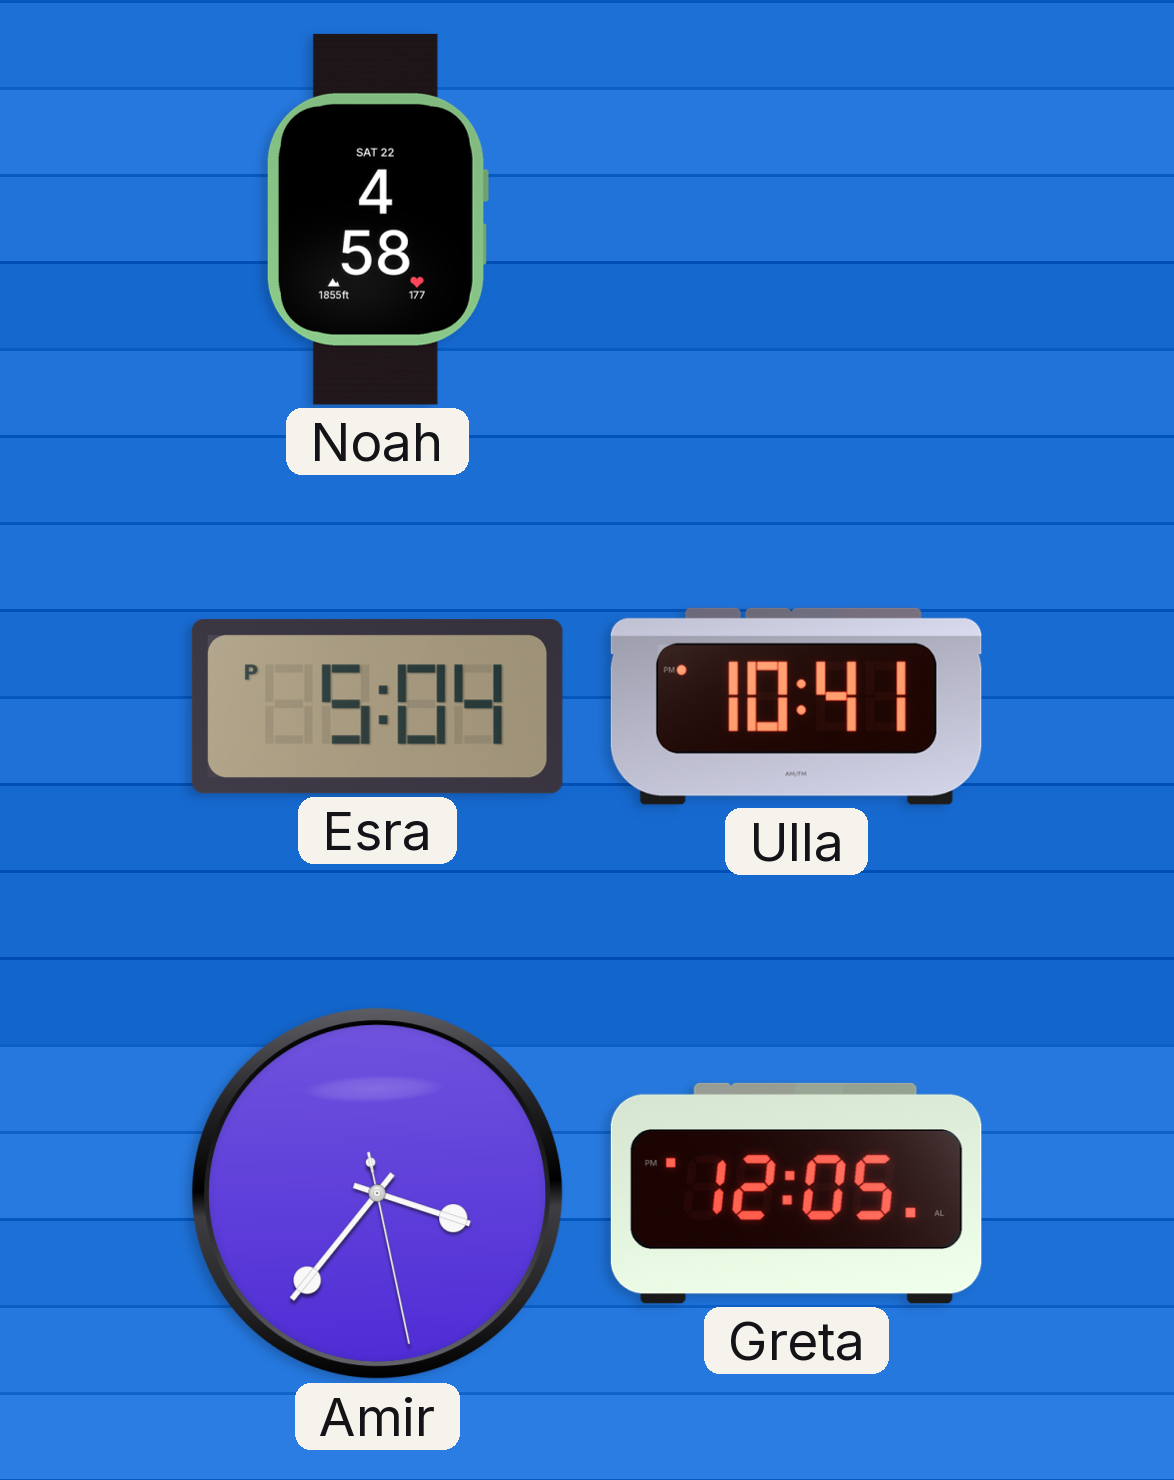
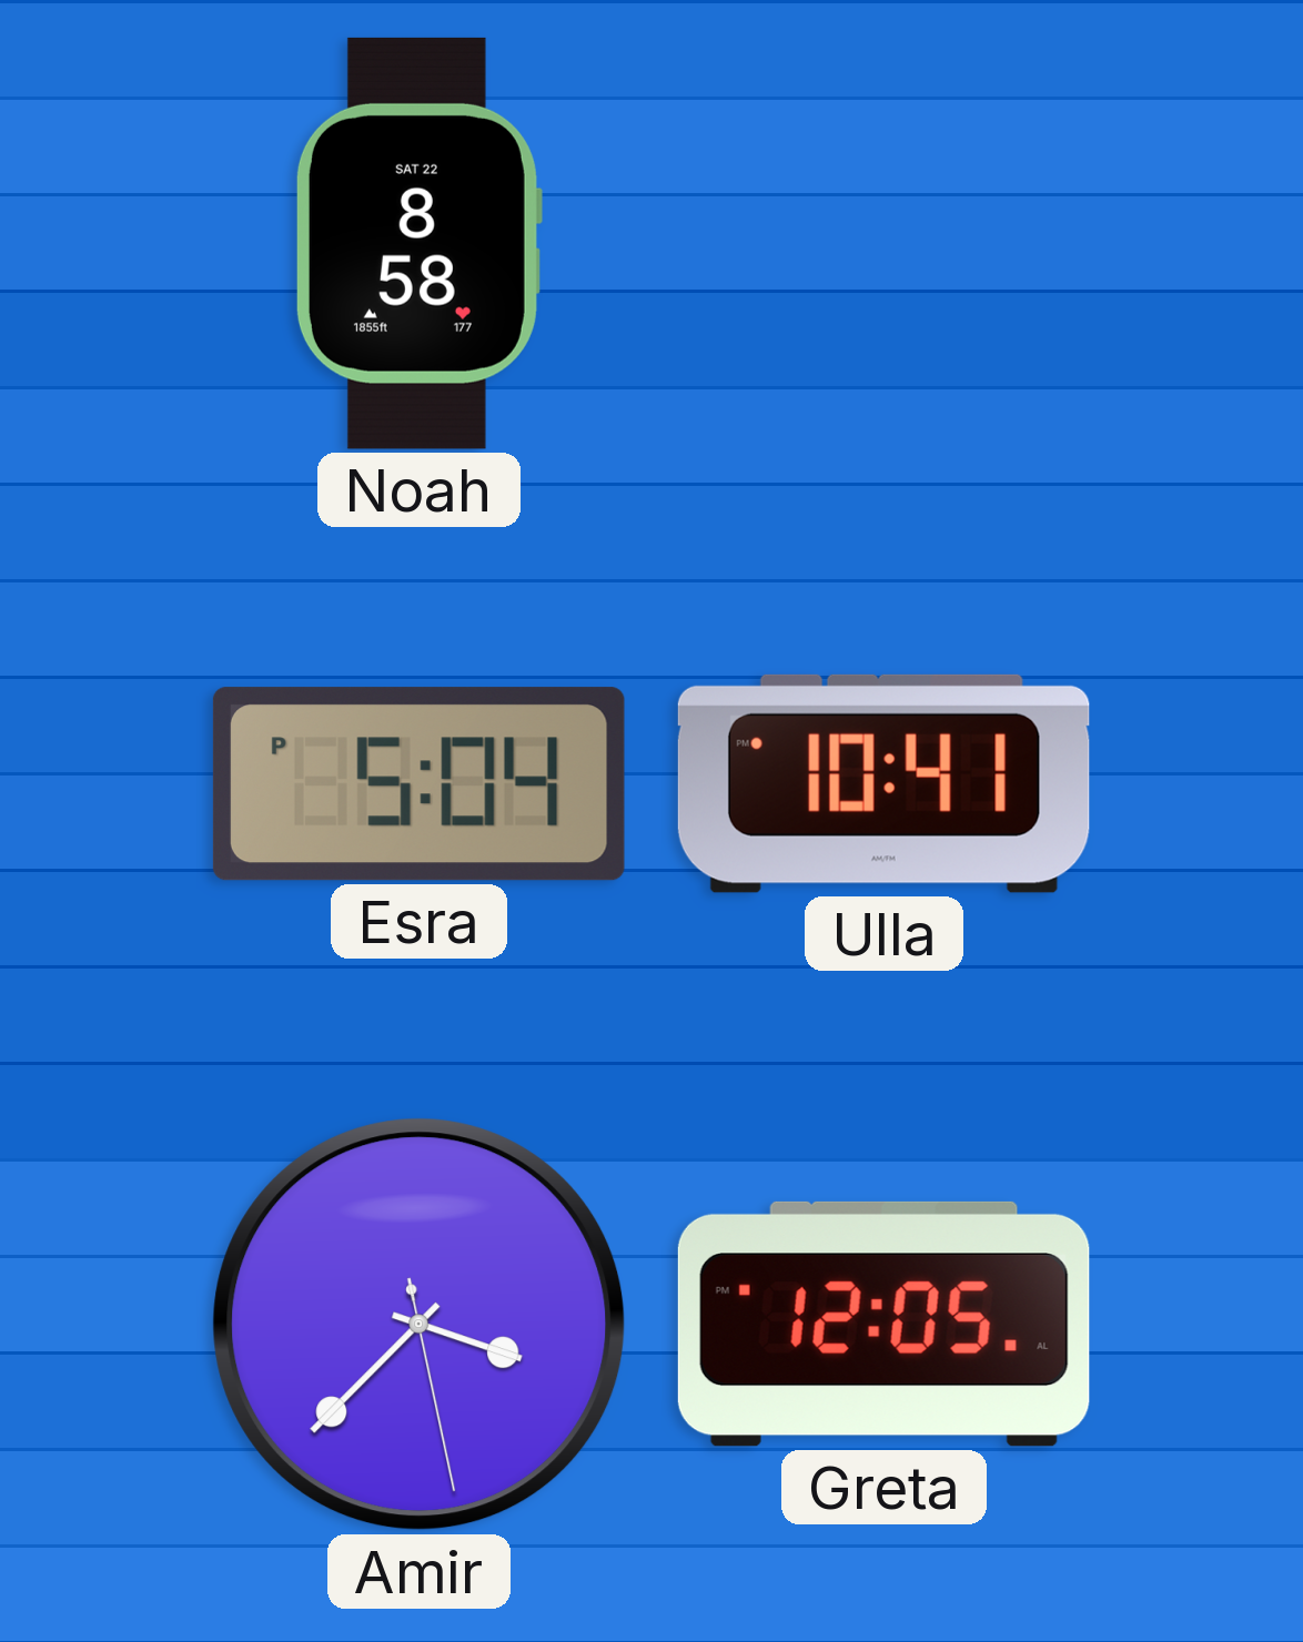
Noah: 4:58 -> 8:58
Amir: 3:36 -> 3:37
